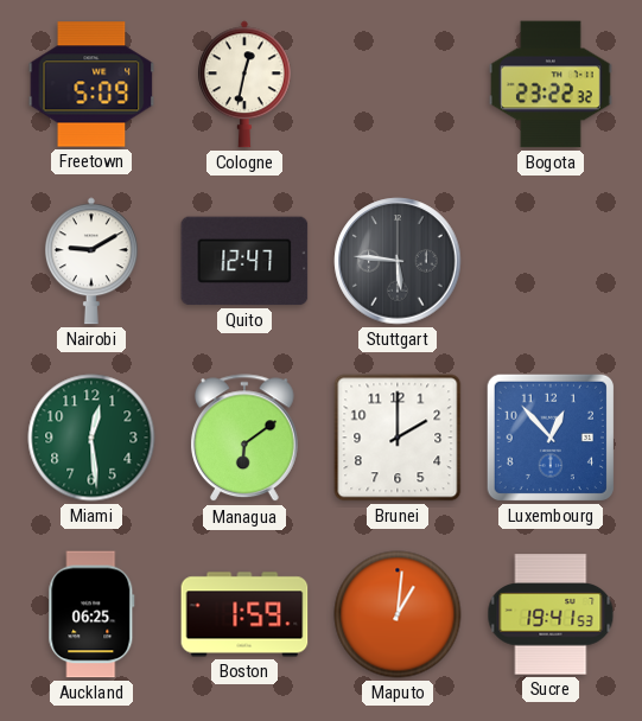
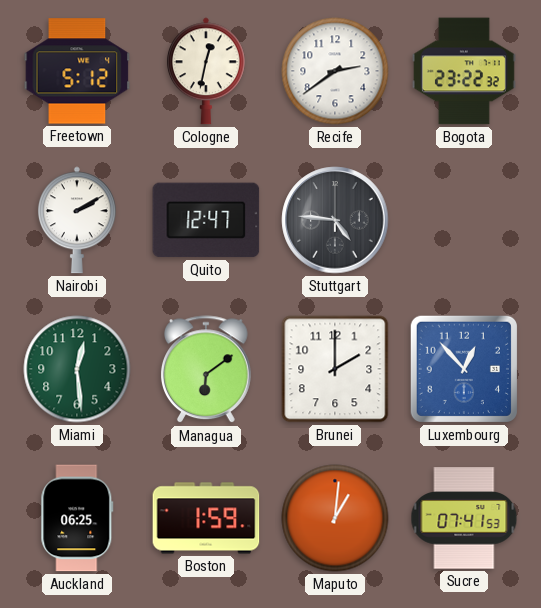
Freetown: 5:09 -> 5:12
Recife: none -> 2:39
Nairobi: 9:10 -> 2:10
Stuttgart: 5:46 -> 4:46
Sucre: 19:41 -> 07:41
